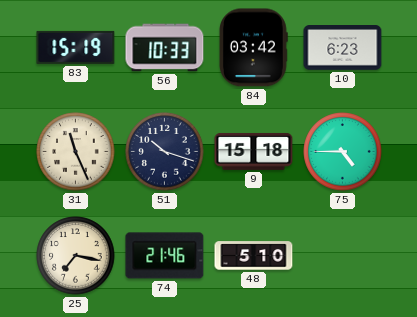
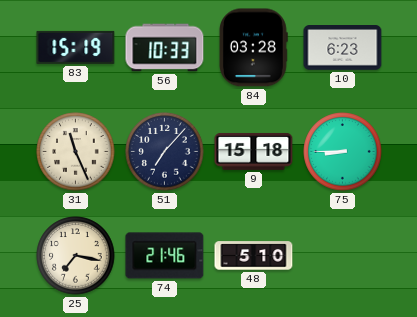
84: 03:42 -> 03:28
51: 10:18 -> 7:07
75: 4:45 -> 8:45
